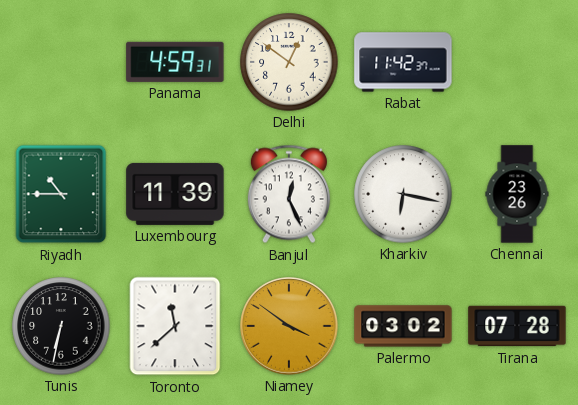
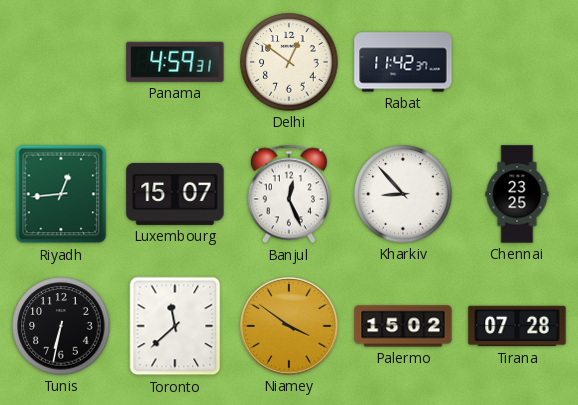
Riyadh: 10:45 -> 12:44
Luxembourg: 11:39 -> 15:07
Kharkiv: 6:17 -> 8:53
Chennai: 23:26 -> 23:25
Palermo: 03:02 -> 15:02
